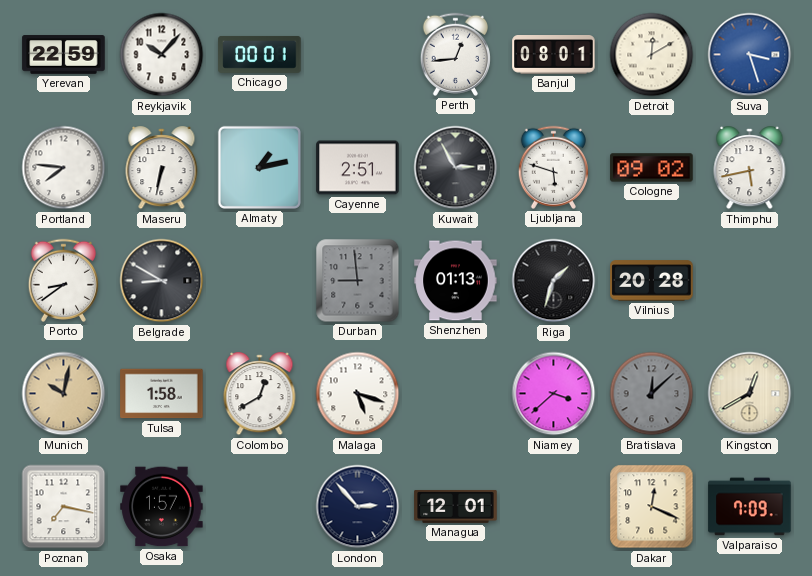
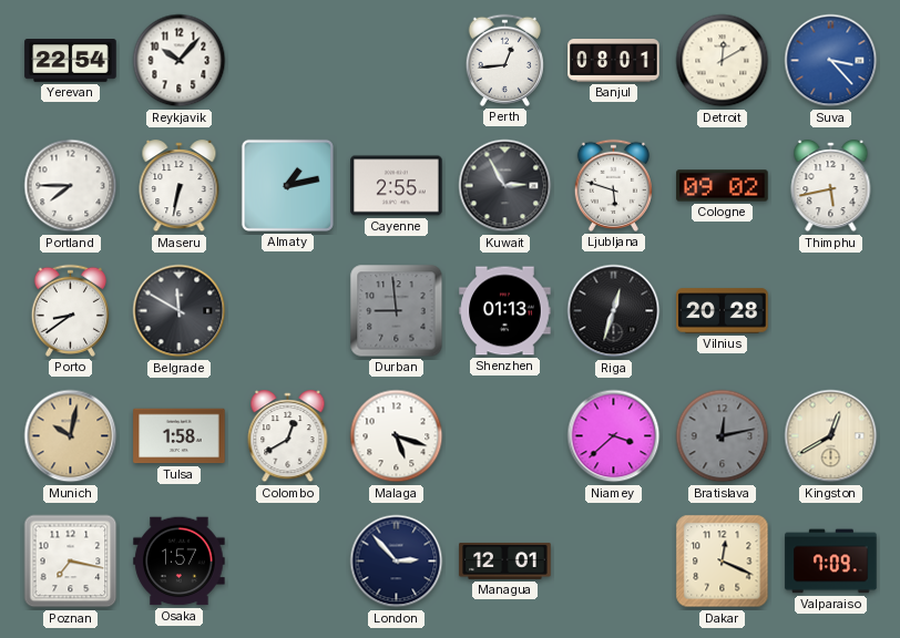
Yerevan: 22:59 -> 22:54
Chicago: 00:01 -> none
Suva: 3:27 -> 3:23
Portland: 7:46 -> 7:45
Cayenne: 2:51 -> 2:55
Belgrade: 8:50 -> 11:50
Riga: 1:33 -> 12:33
Bratislava: 12:08 -> 12:13
